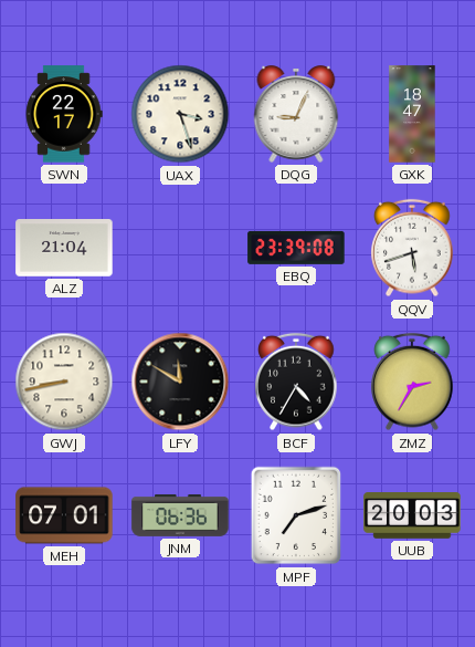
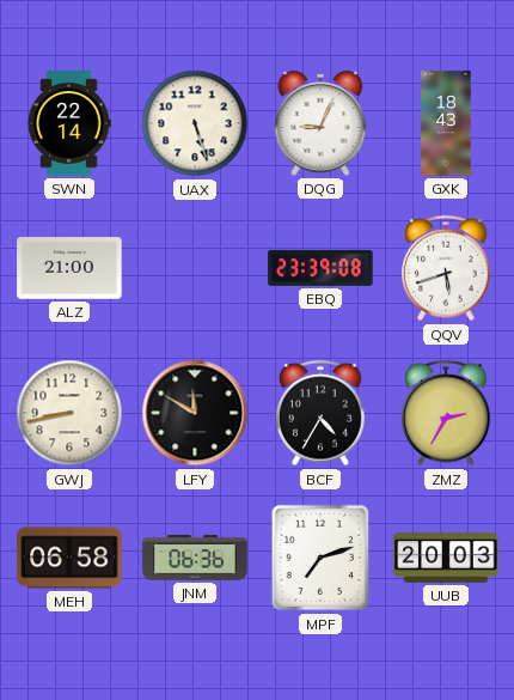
SWN: 22:17 -> 22:14
UAX: 3:27 -> 5:27
GXK: 18:47 -> 18:43
ALZ: 21:04 -> 21:00
MEH: 07:01 -> 06:58
